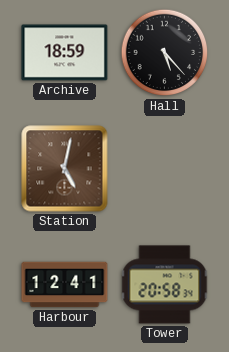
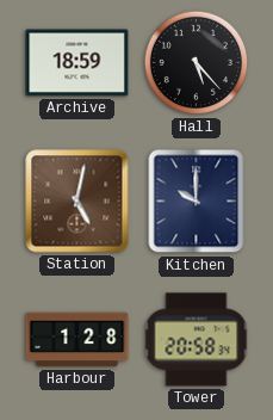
Kitchen: none -> 10:00
Harbour: 12:41 -> 1:28
